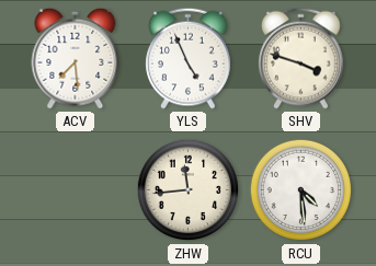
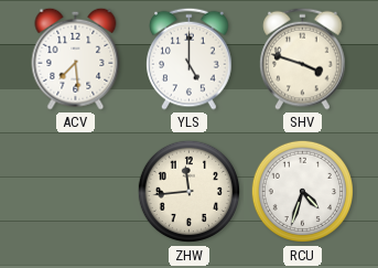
YLS: 4:56 -> 5:00
RCU: 4:29 -> 4:33
